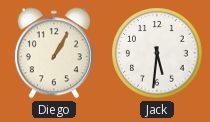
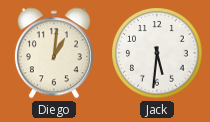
Diego: 1:05 -> 1:01
